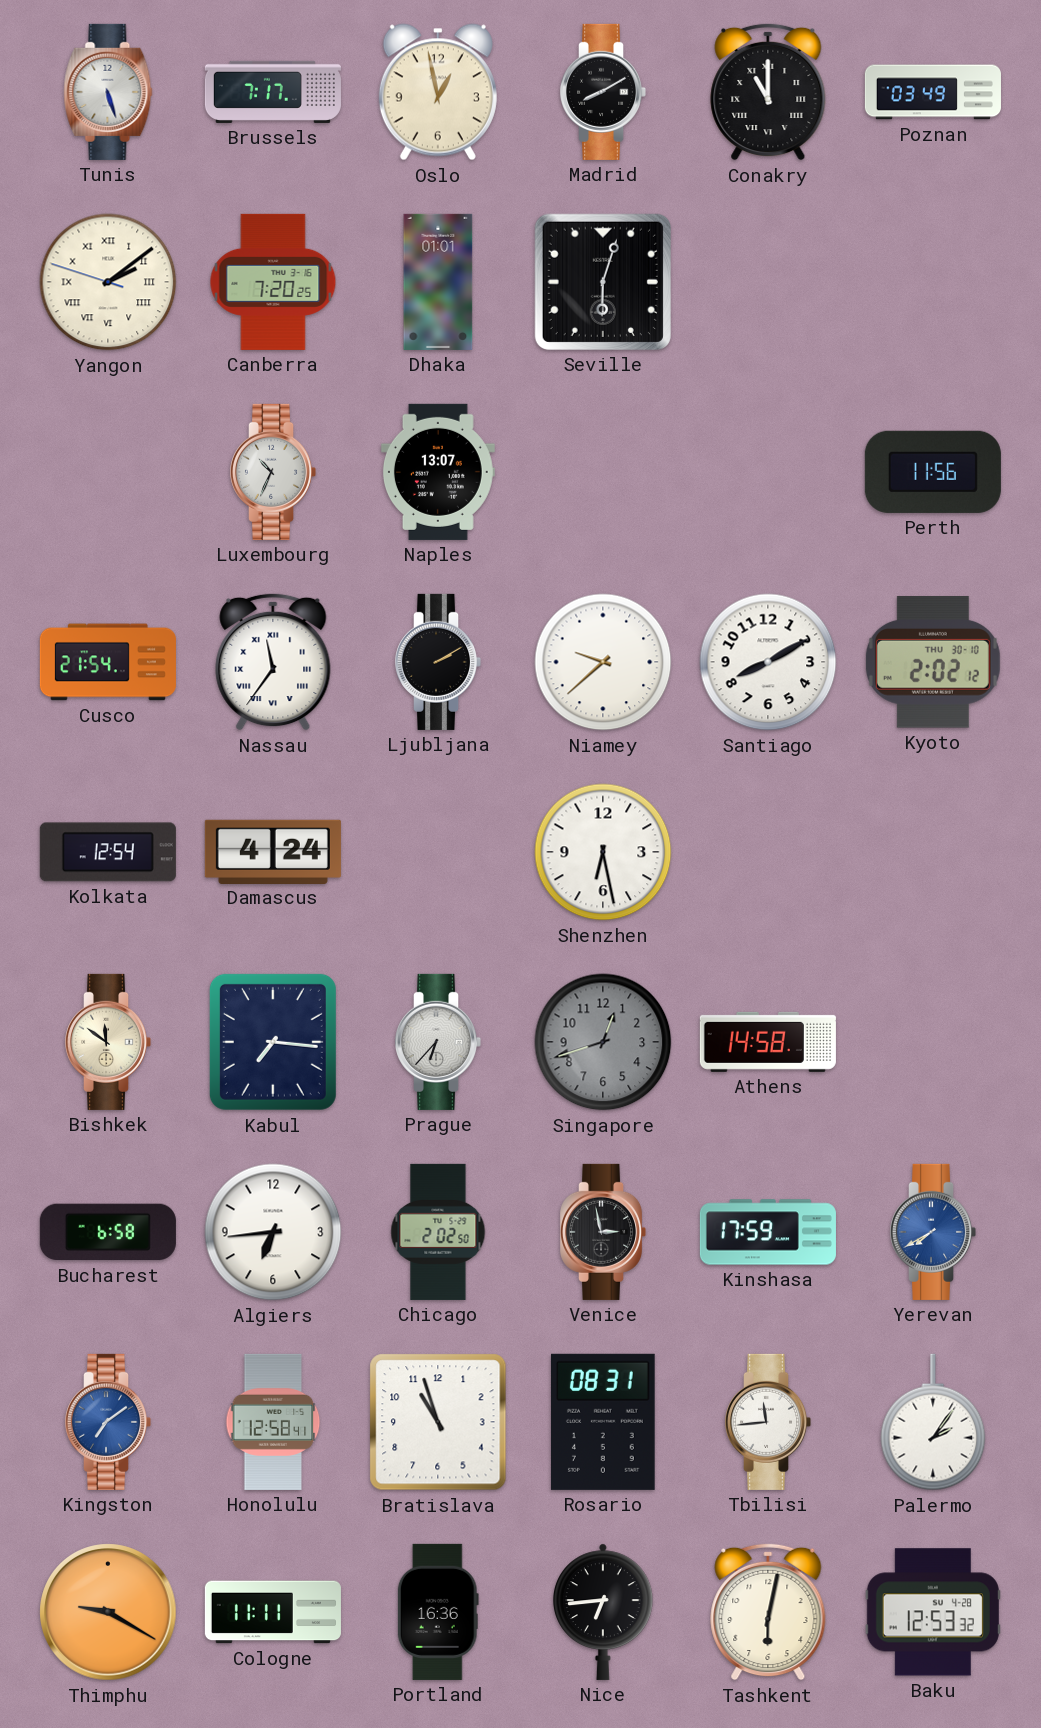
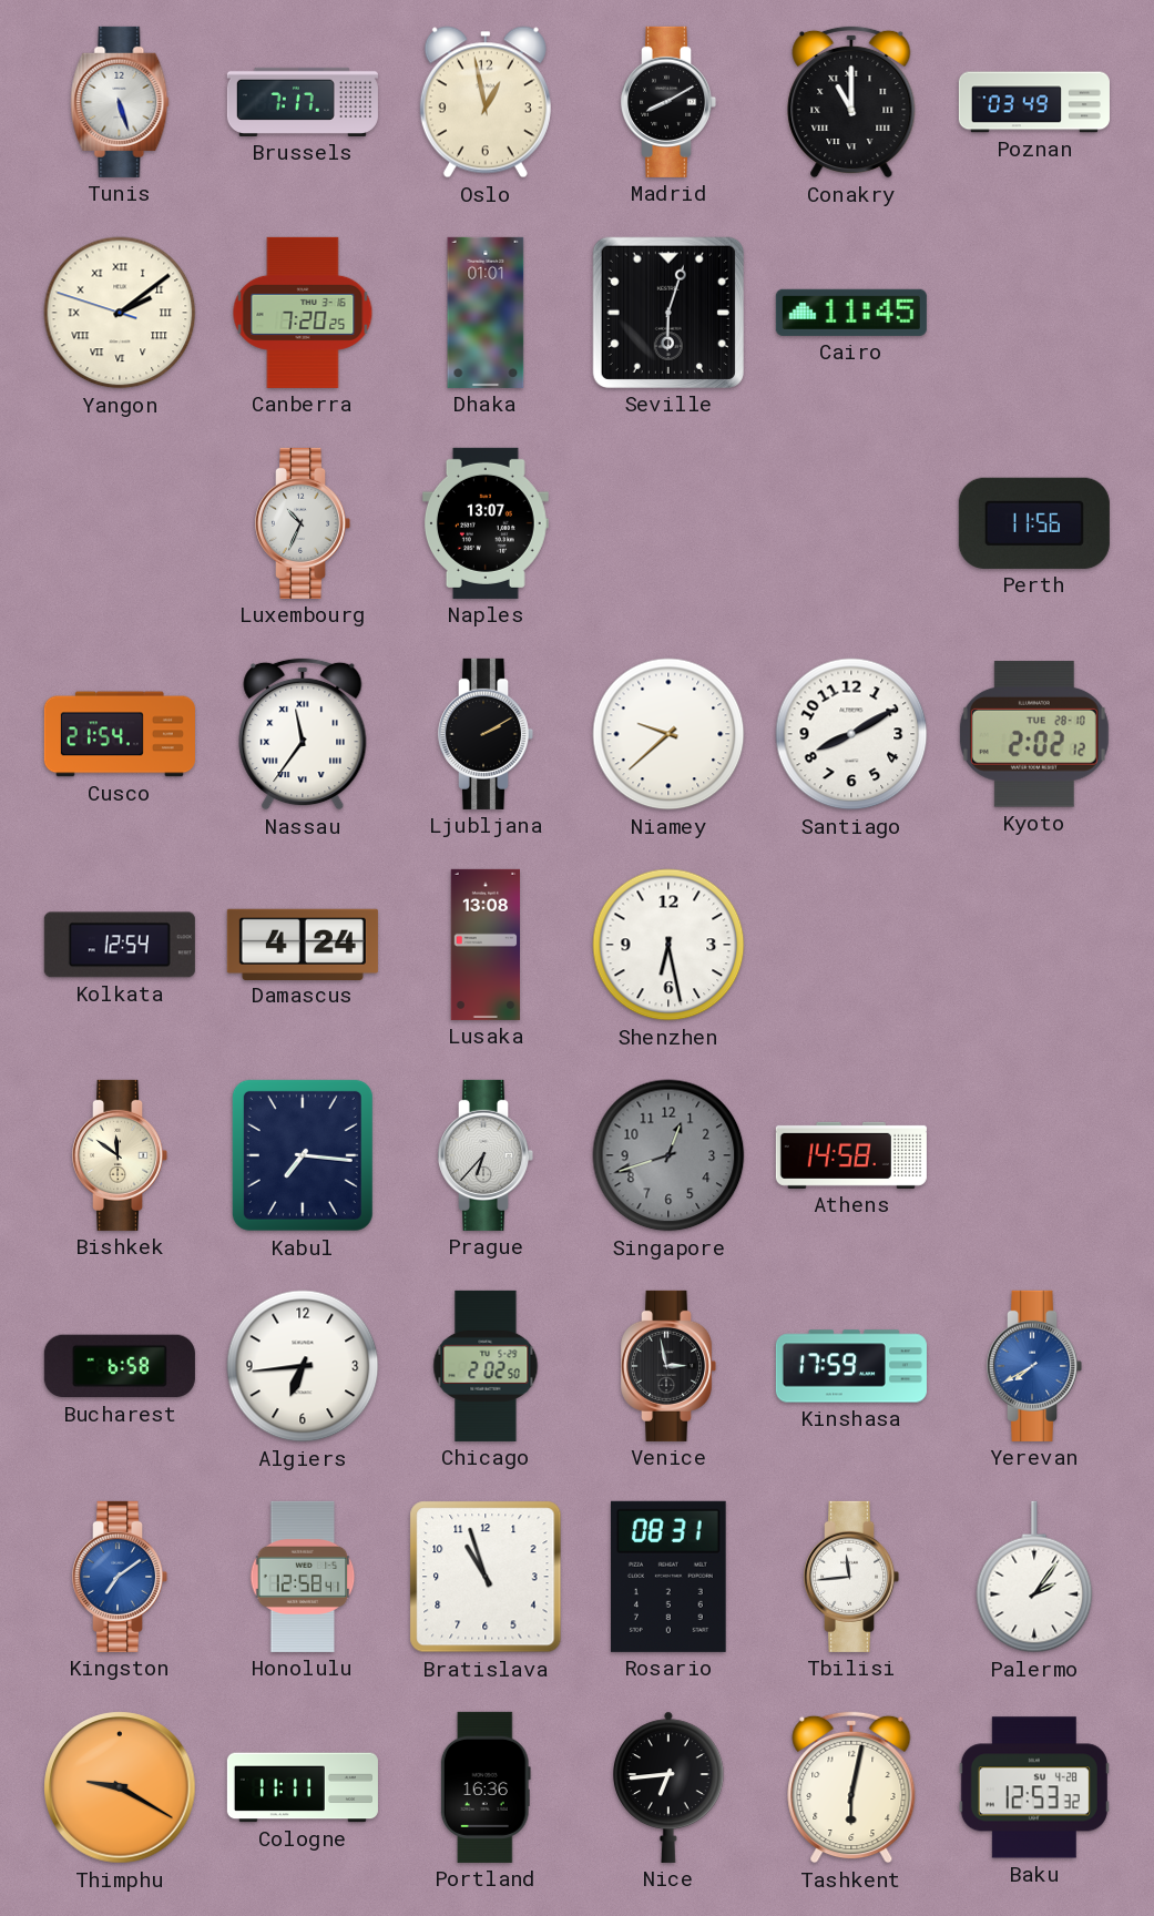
Cairo: none -> 11:45
Kyoto date: THU 30-10 -> TUE 28-10
Lusaka: none -> 13:08
